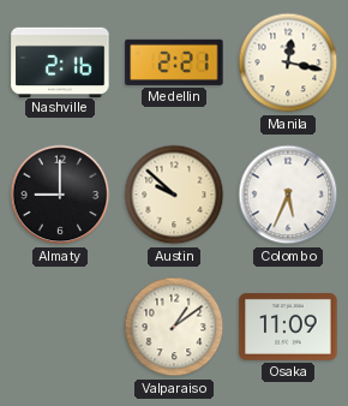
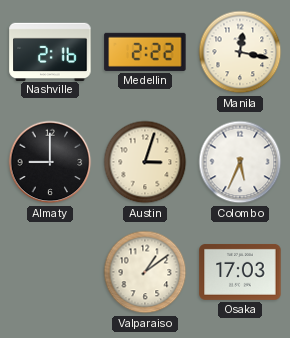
Medellin: 2:21 -> 2:22
Austin: 9:52 -> 3:03
Osaka: 11:09 -> 17:03
